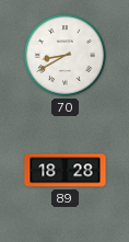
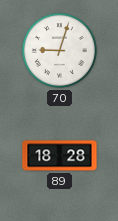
70: 8:40 -> 9:03
